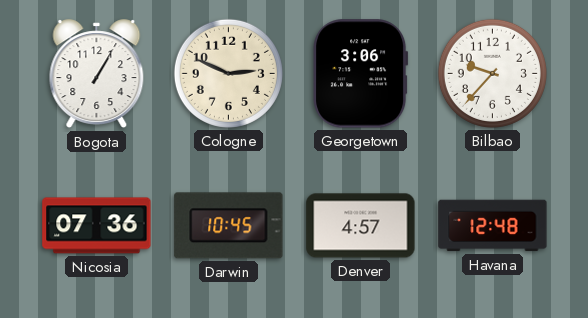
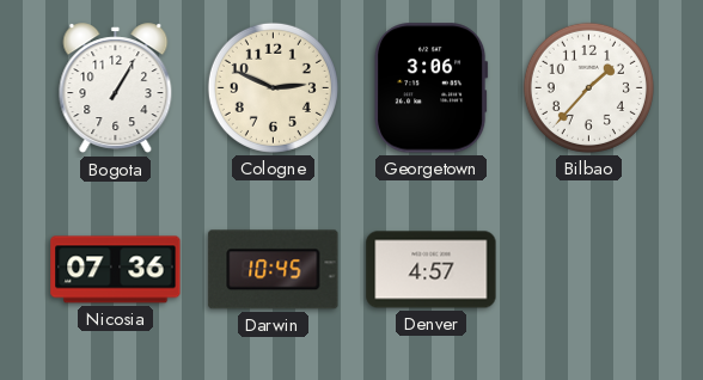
Bilbao: 9:37 -> 1:37
Havana: 12:48 -> none
